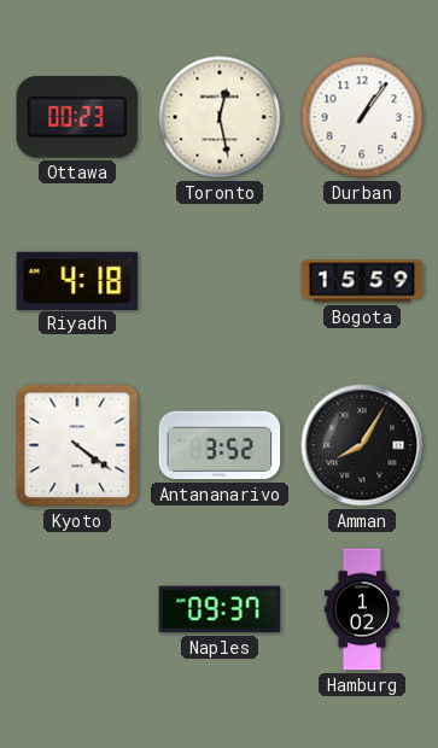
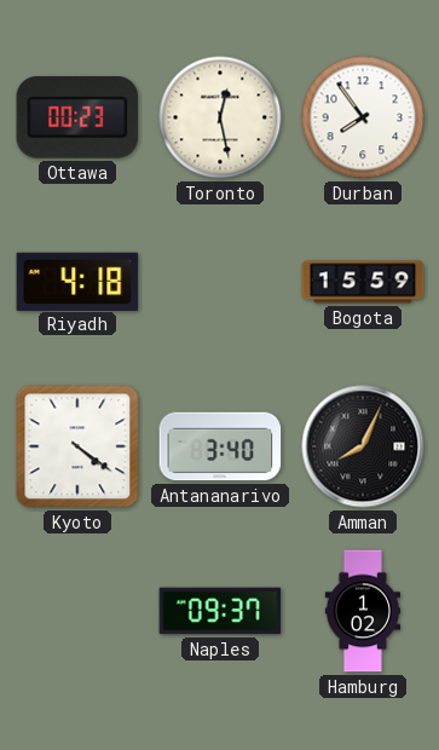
Durban: 1:06 -> 7:54
Antananarivo: 3:52 -> 3:40
Amman: 8:05 -> 8:04
